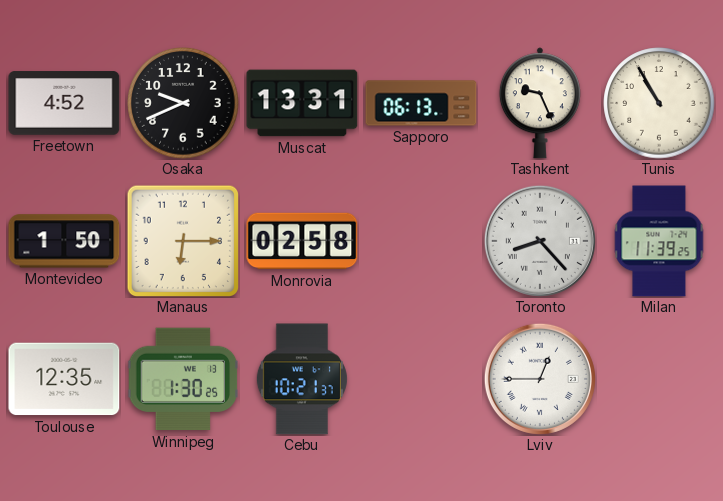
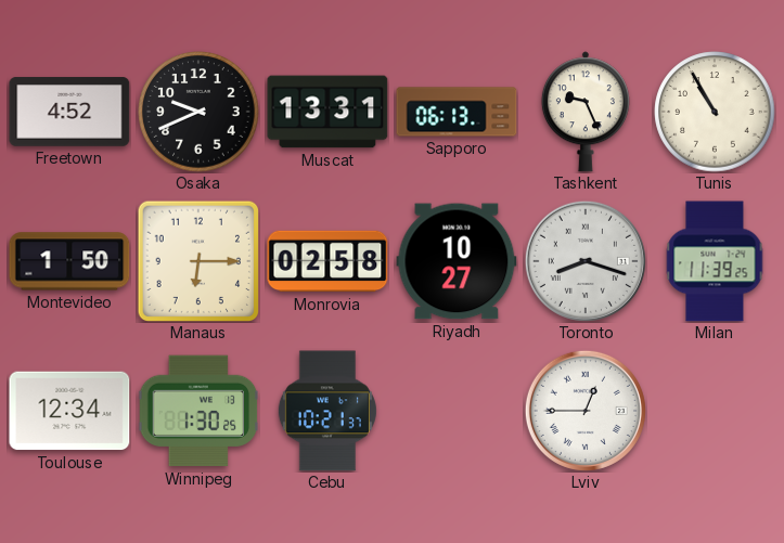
Riyadh: none -> 10:27
Toronto: 8:23 -> 8:18
Toulouse: 12:35 -> 12:34
